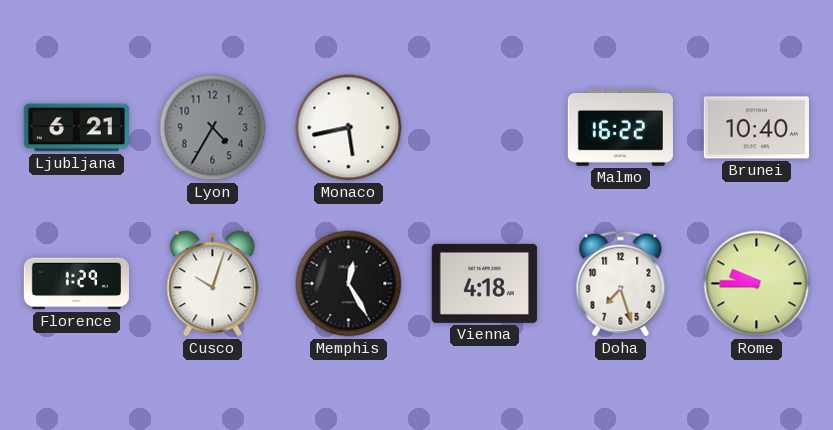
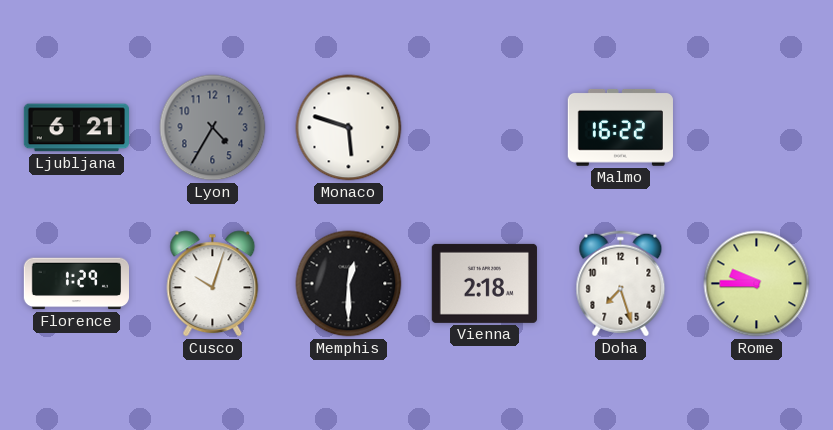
Monaco: 5:43 -> 5:48
Brunei: 10:40 -> none
Memphis: 12:25 -> 12:30
Vienna: 4:18 -> 2:18
